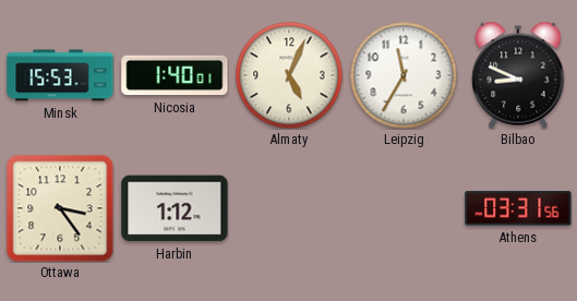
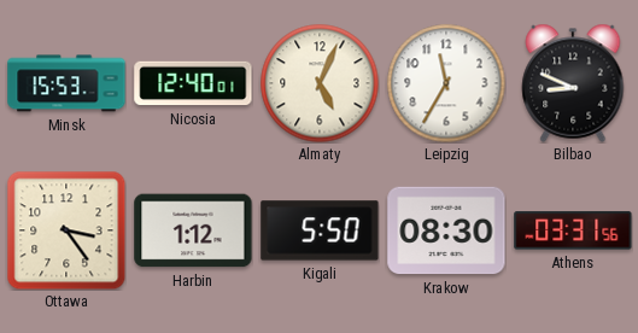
Nicosia: 1:40 -> 12:40
Kigali: none -> 5:50
Krakow: none -> 08:30
